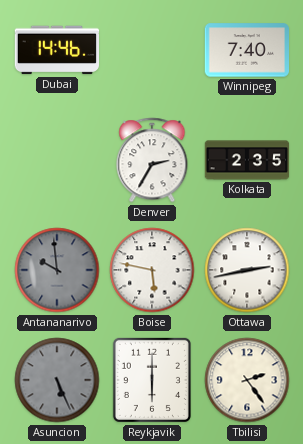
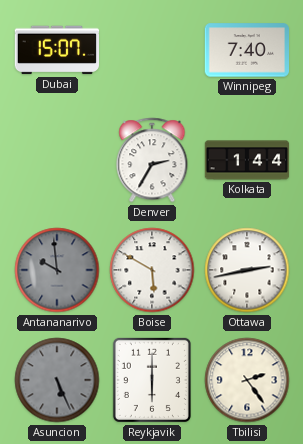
Dubai: 14:46 -> 15:07
Kolkata: 2:35 -> 1:44
Boise: 5:47 -> 5:50
